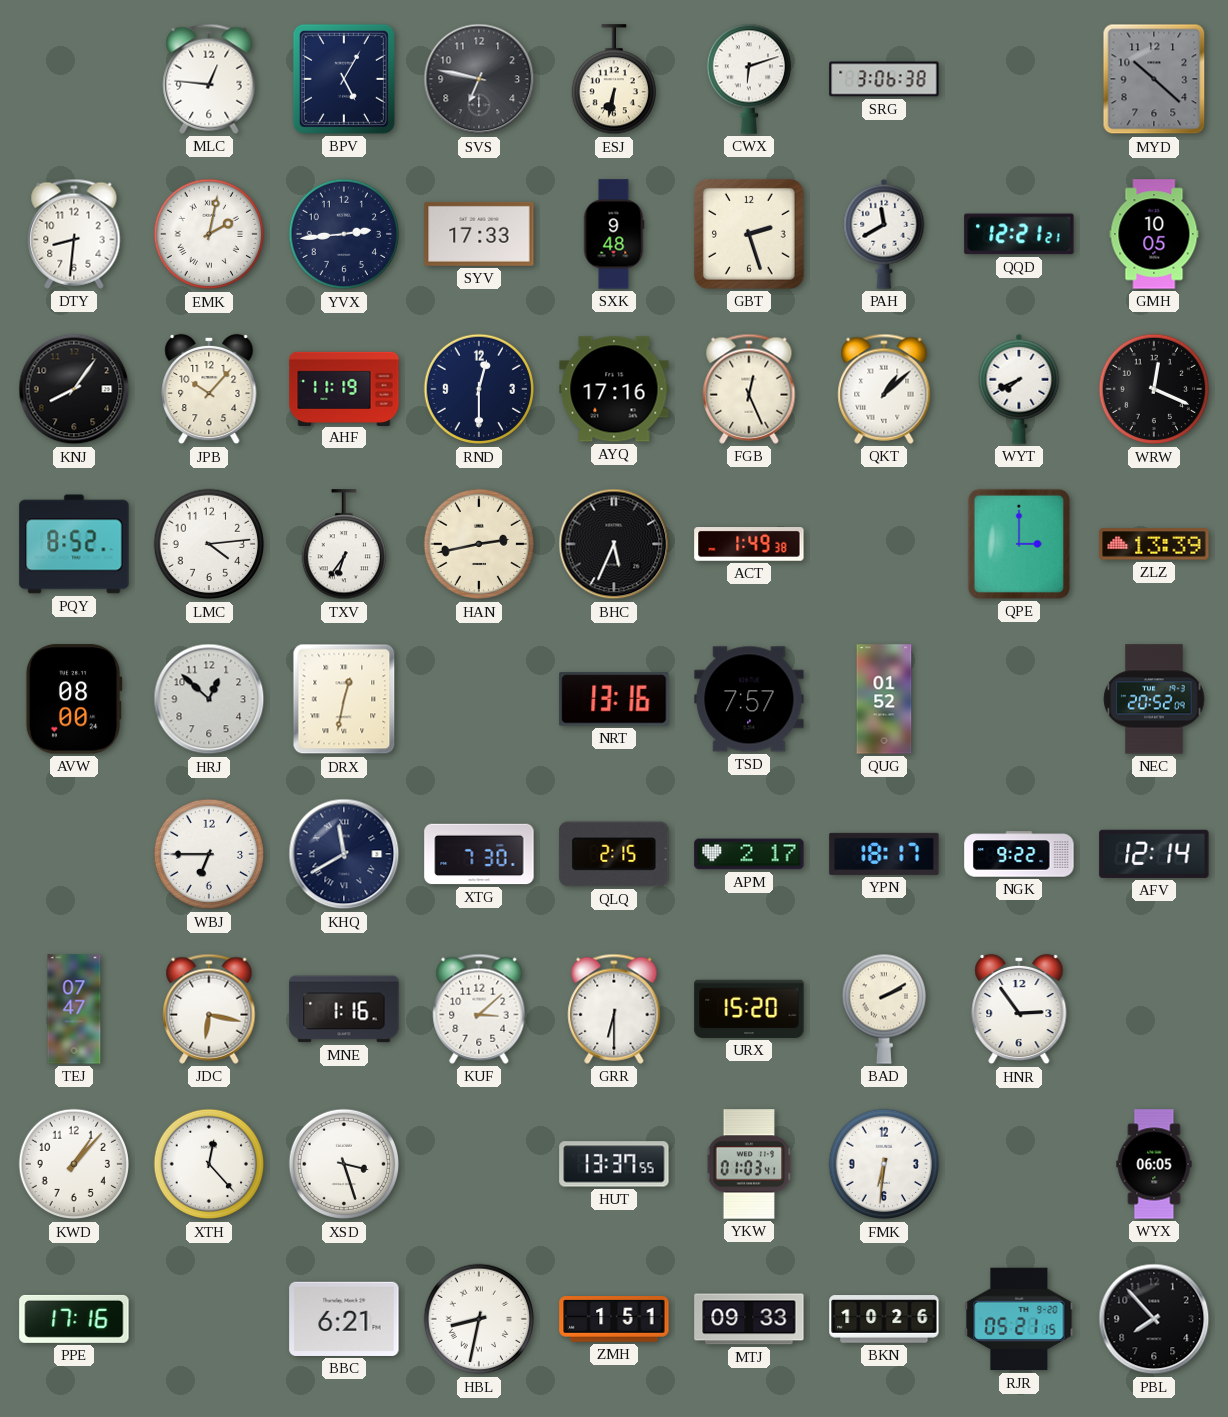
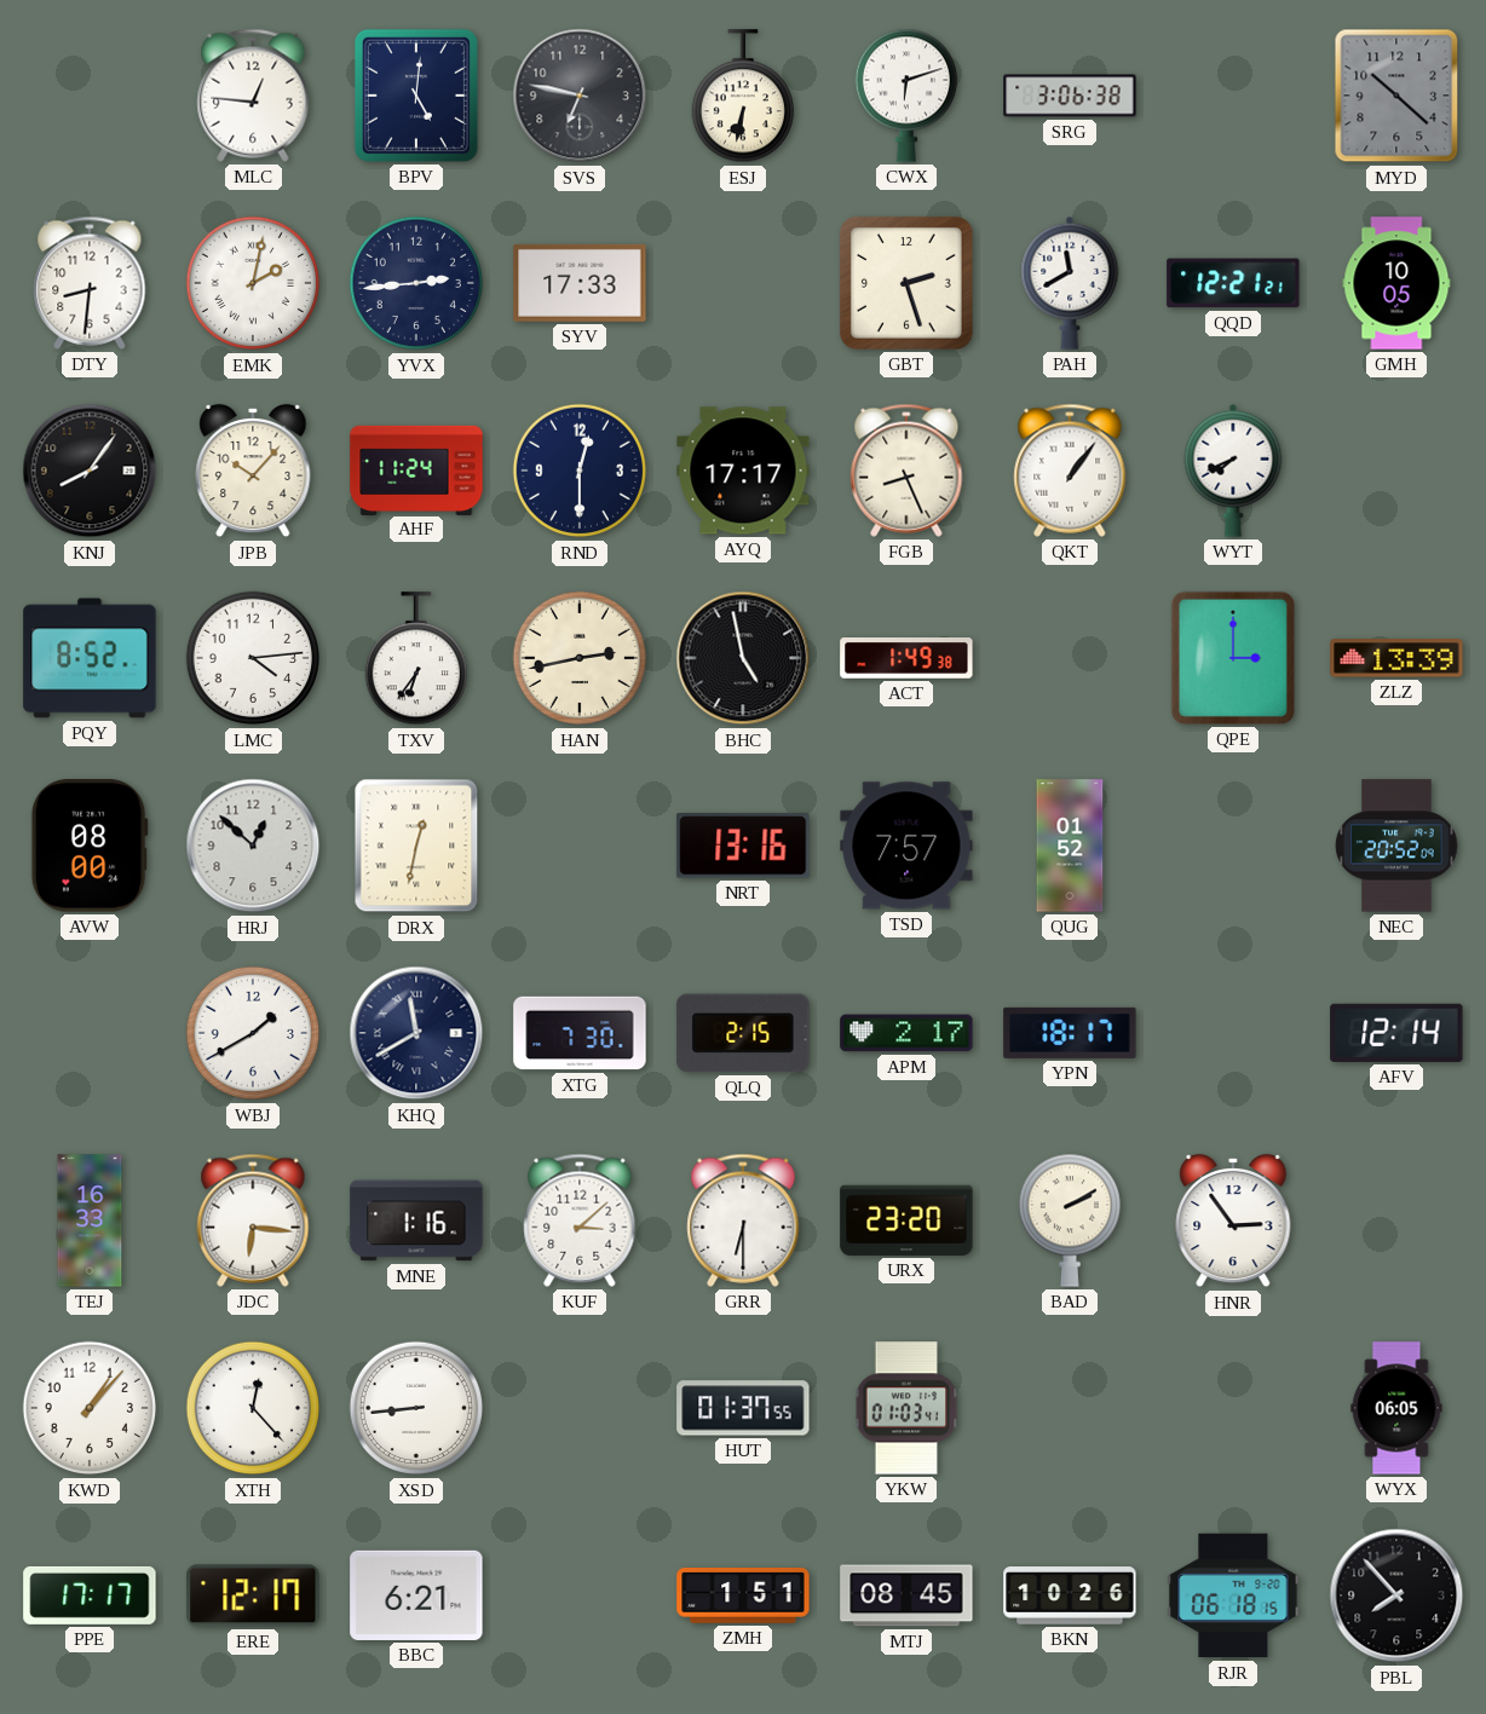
BPV: 5:05 -> 5:01
SXK: 9:48 -> none
AHF: 11:19 -> 11:24
AYQ: 17:16 -> 17:17
FGB: 12:26 -> 8:26
QKT: 1:08 -> 1:06
WRW: 12:19 -> none
BHC: 5:34 -> 4:58
WBJ: 6:45 -> 1:40
NGK: 9:22 -> none
TEJ: 07:47 -> 16:33
JDC: 6:17 -> 6:16
URX: 15:20 -> 23:20
XSD: 3:27 -> 8:44
HUT: 13:37 -> 01:37
FMK: 6:31 -> none
PPE: 17:16 -> 17:17
ERE: none -> 12:17
HBL: 8:32 -> none
MTJ: 09:33 -> 08:45
RJR: 05:21 -> 06:18
